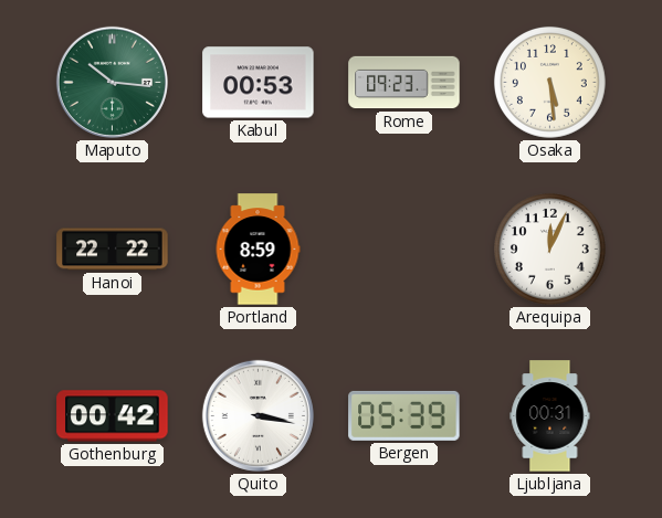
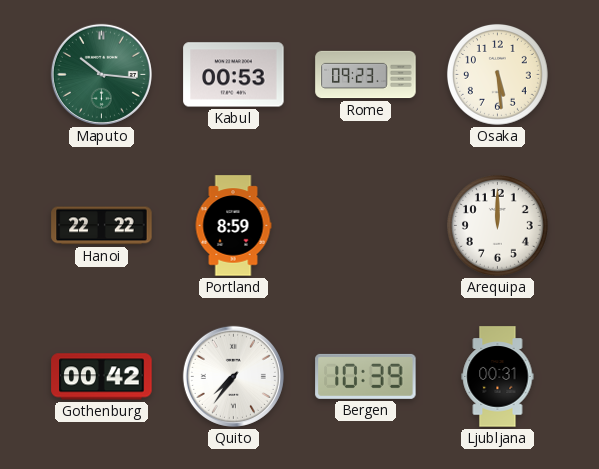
Arequipa: 12:04 -> 12:00
Quito: 3:17 -> 7:36
Bergen: 05:39 -> 10:39
